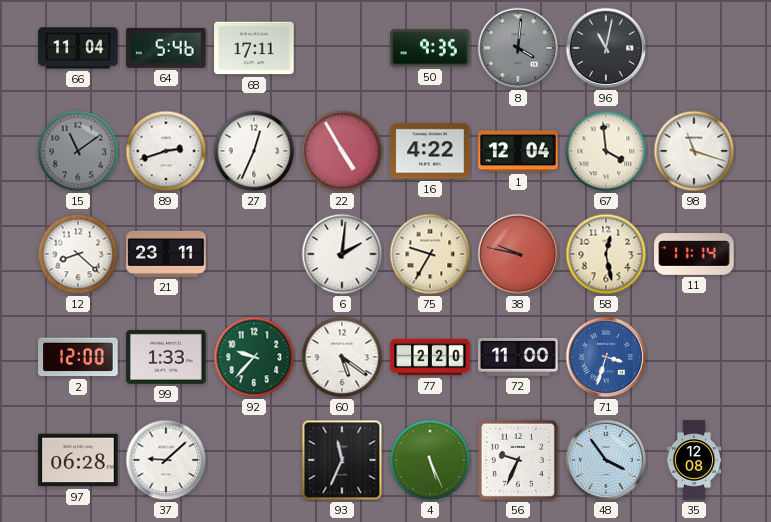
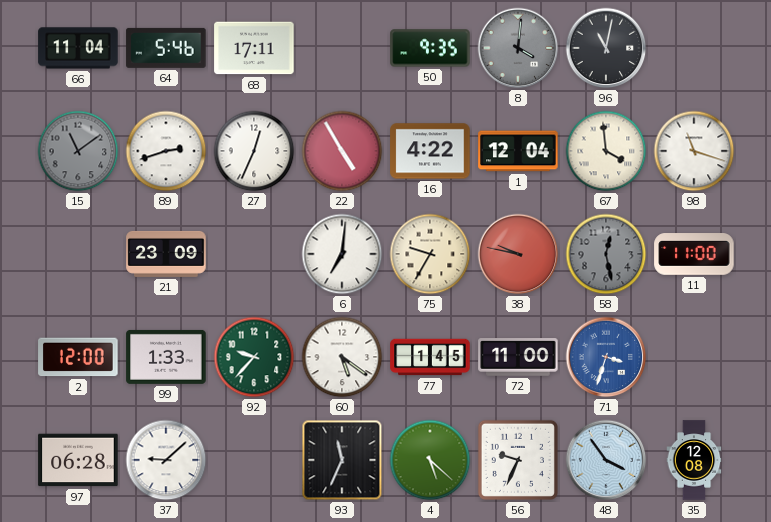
12: 8:22 -> none
21: 23:11 -> 23:09
6: 2:01 -> 7:01
58 dial: cream -> grey
11: 11:14 -> 11:00
77: 2:20 -> 1:45
4: 5:26 -> 5:22
